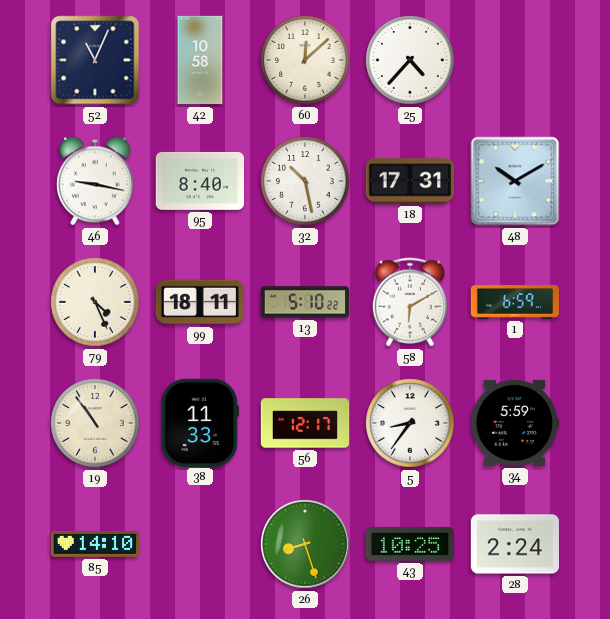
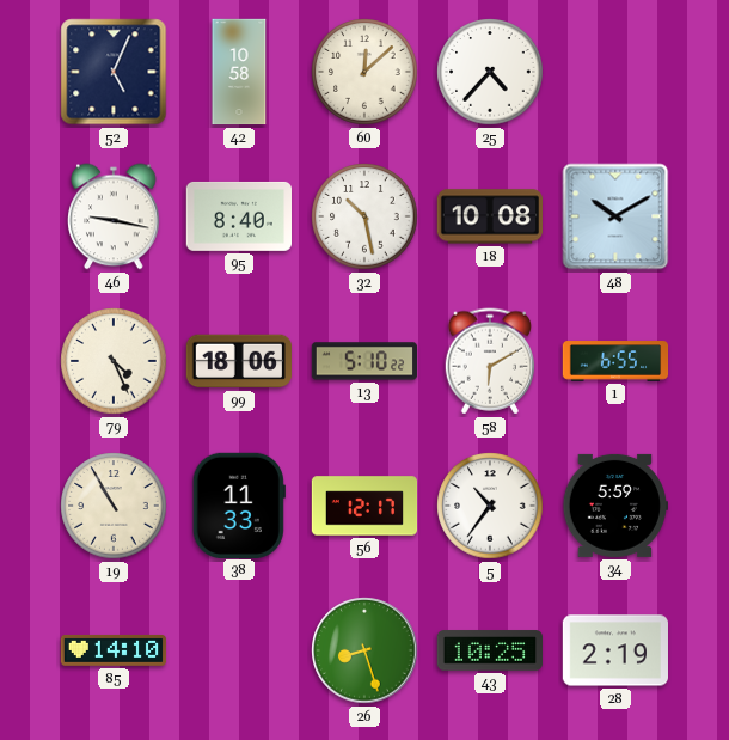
52: 11:04 -> 5:04
18: 17:31 -> 10:08
99: 18:11 -> 18:06
1: 6:59 -> 6:55
19: 10:54 -> 10:55
5: 8:36 -> 10:36
28: 2:24 -> 2:19
